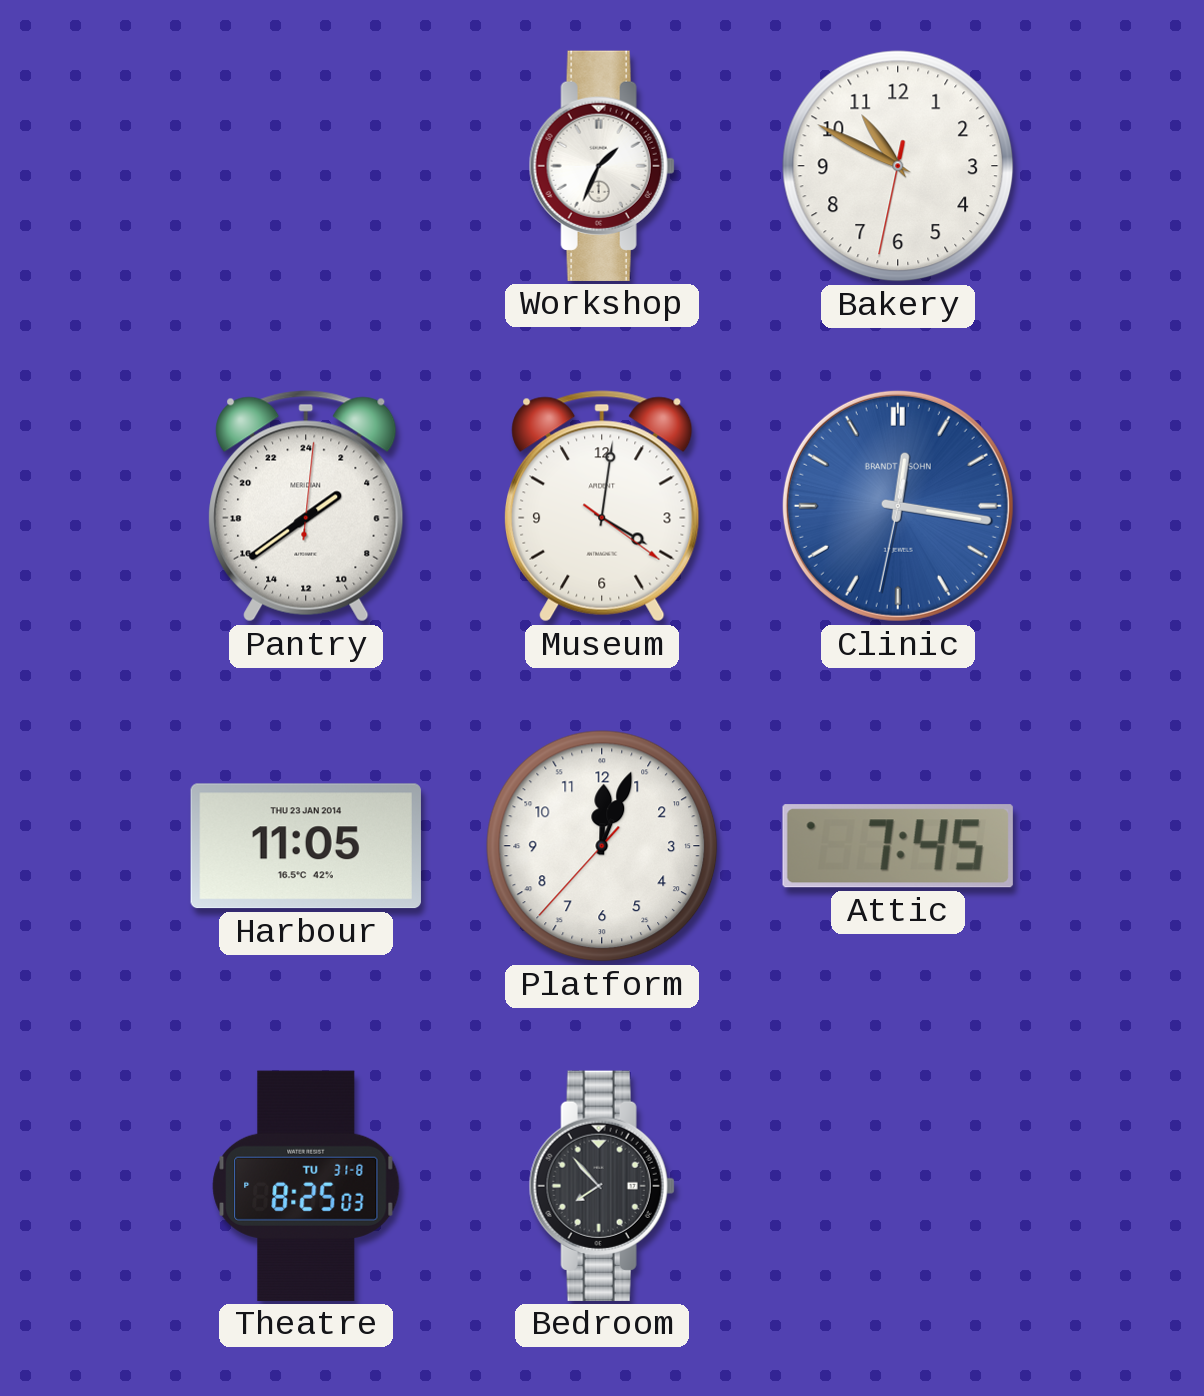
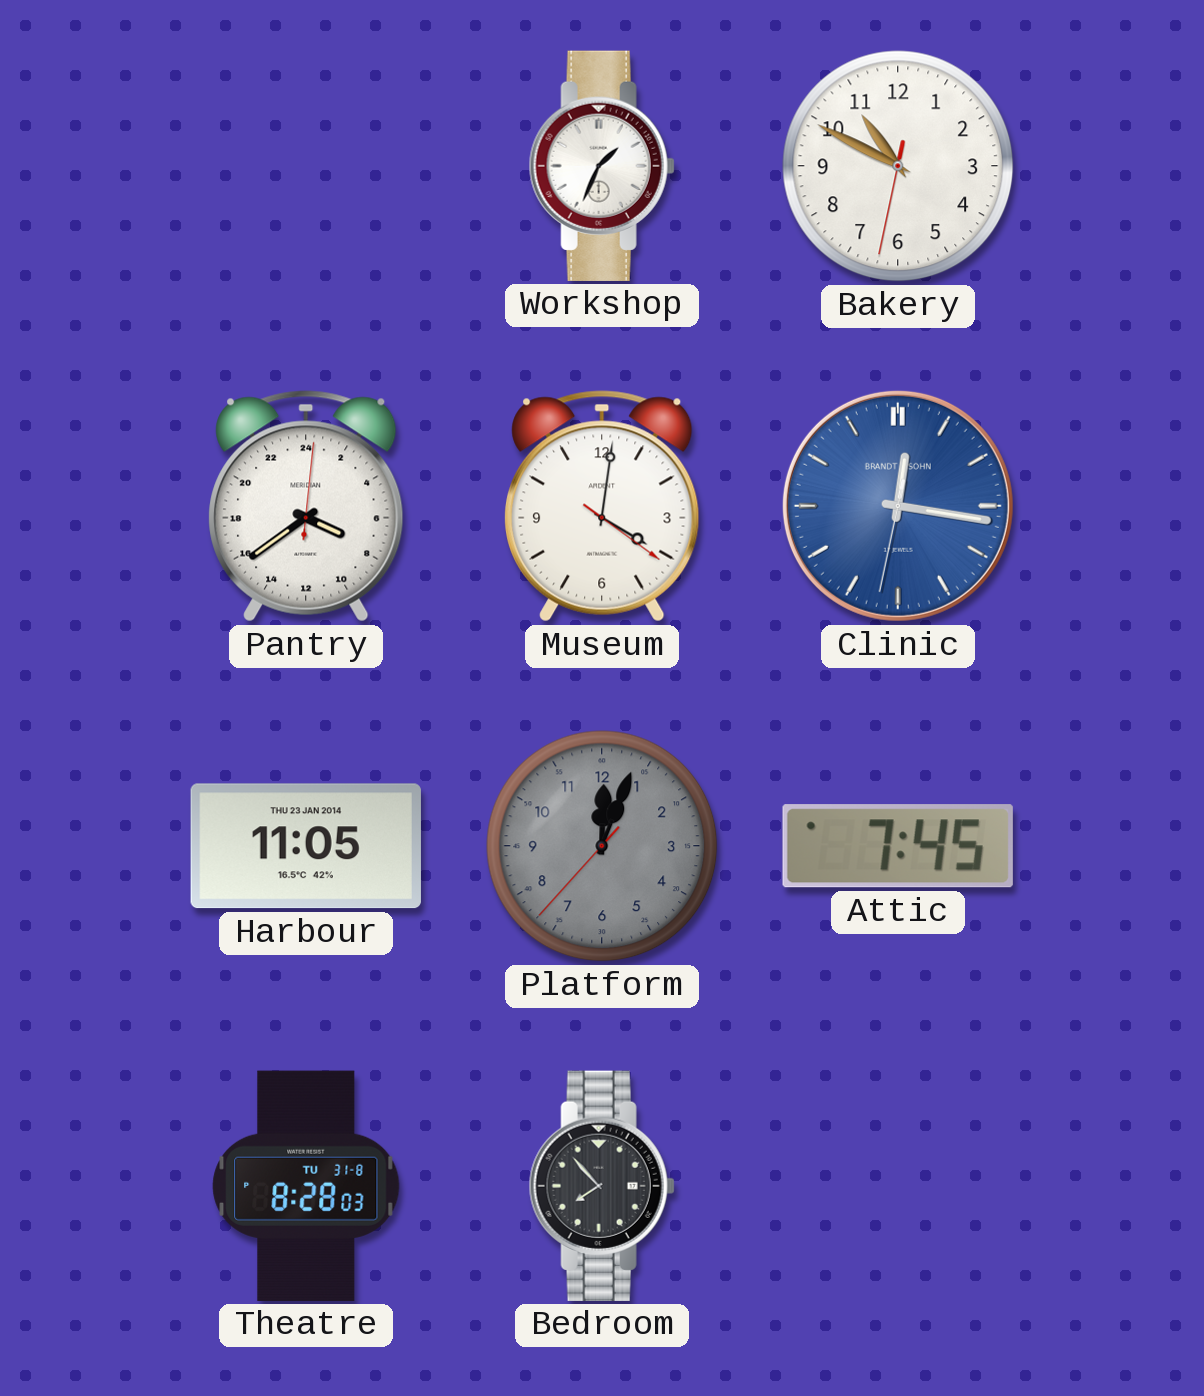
Pantry: 3:39 -> 7:39
Platform dial: white -> grey
Theatre: 8:25 -> 8:28
